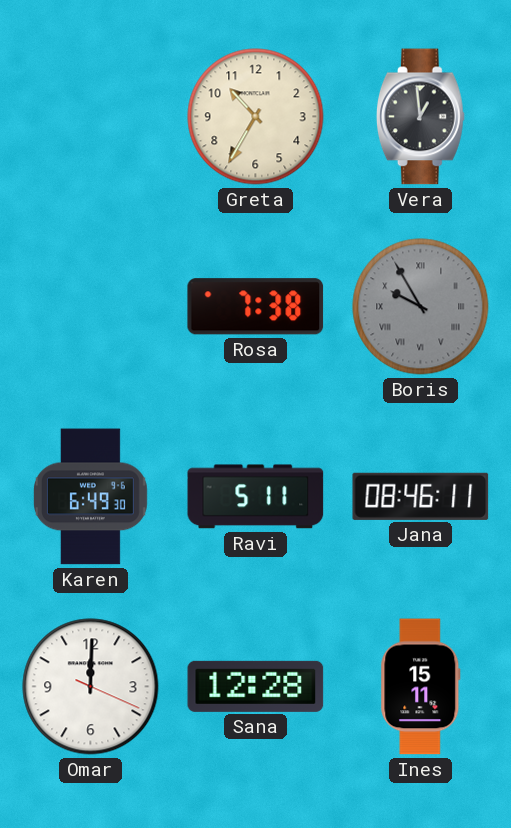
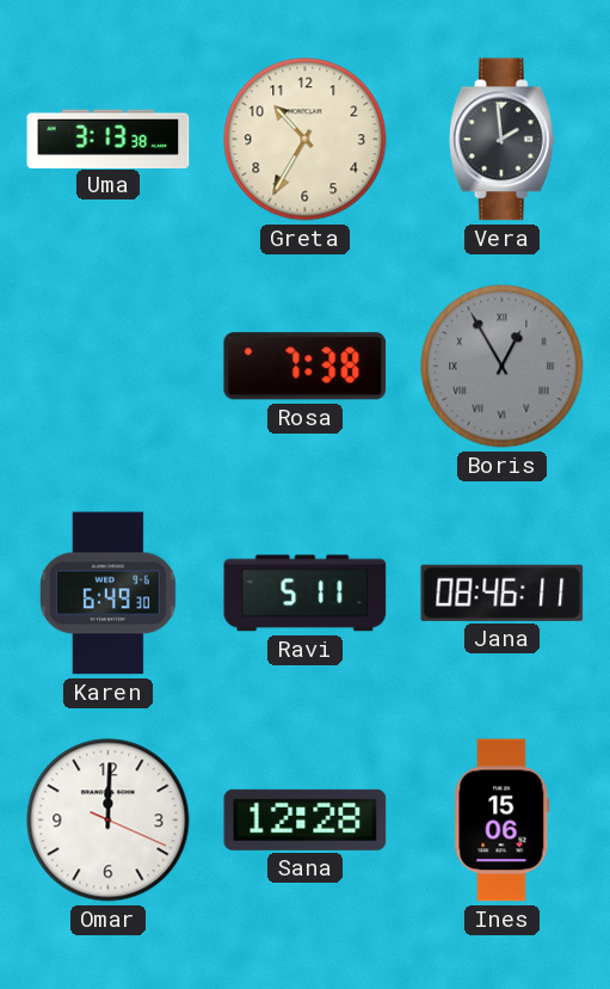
Uma: none -> 3:13
Vera: 12:59 -> 1:59
Boris: 9:55 -> 12:55
Ines: 15:11 -> 15:06
